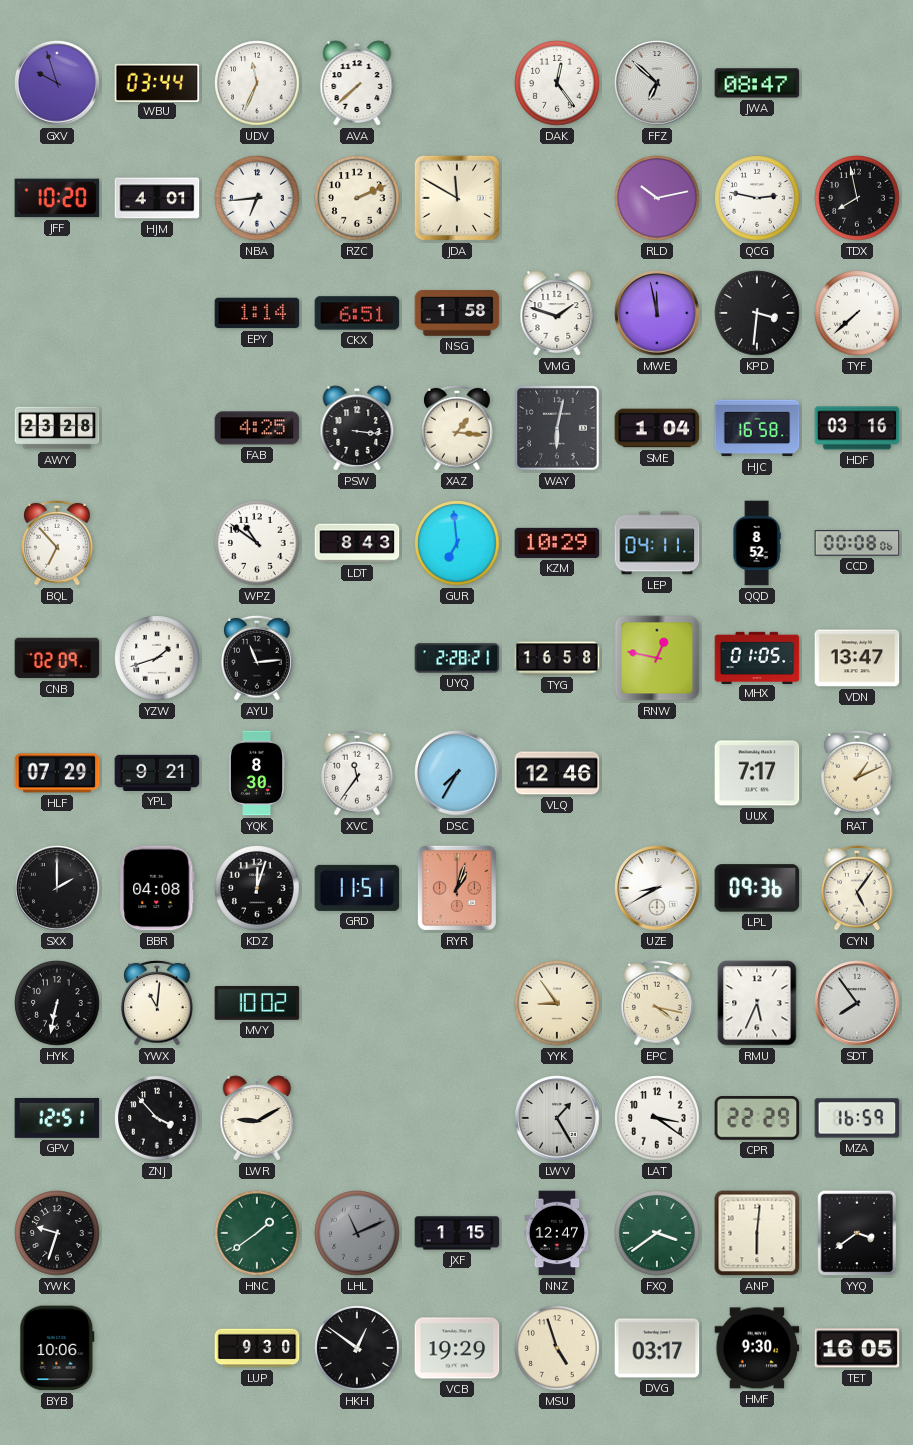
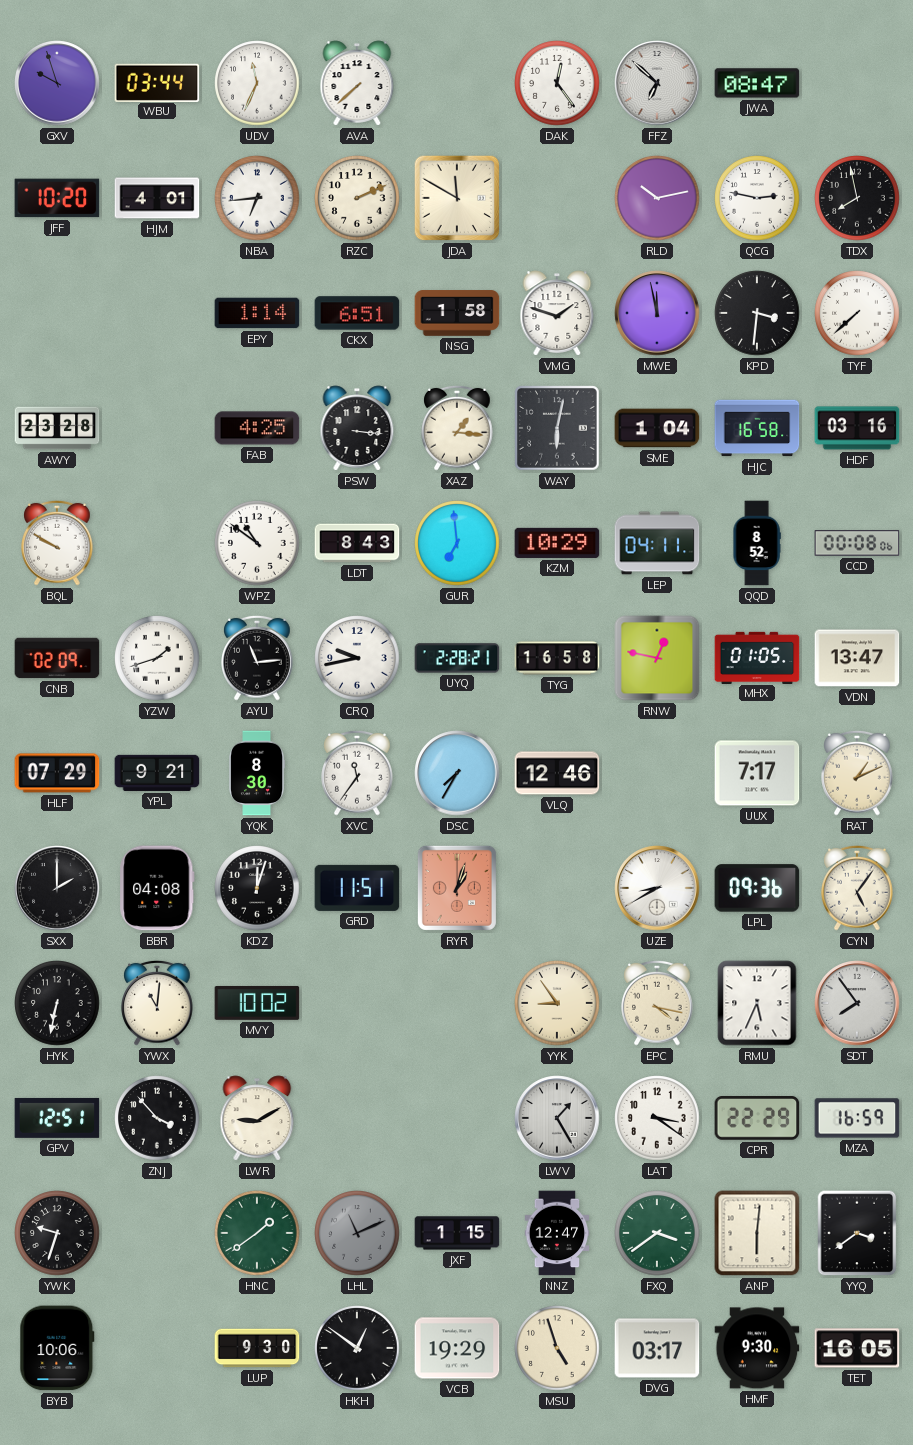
BQL: 6:53 -> 9:50
CRQ: none -> 9:43
